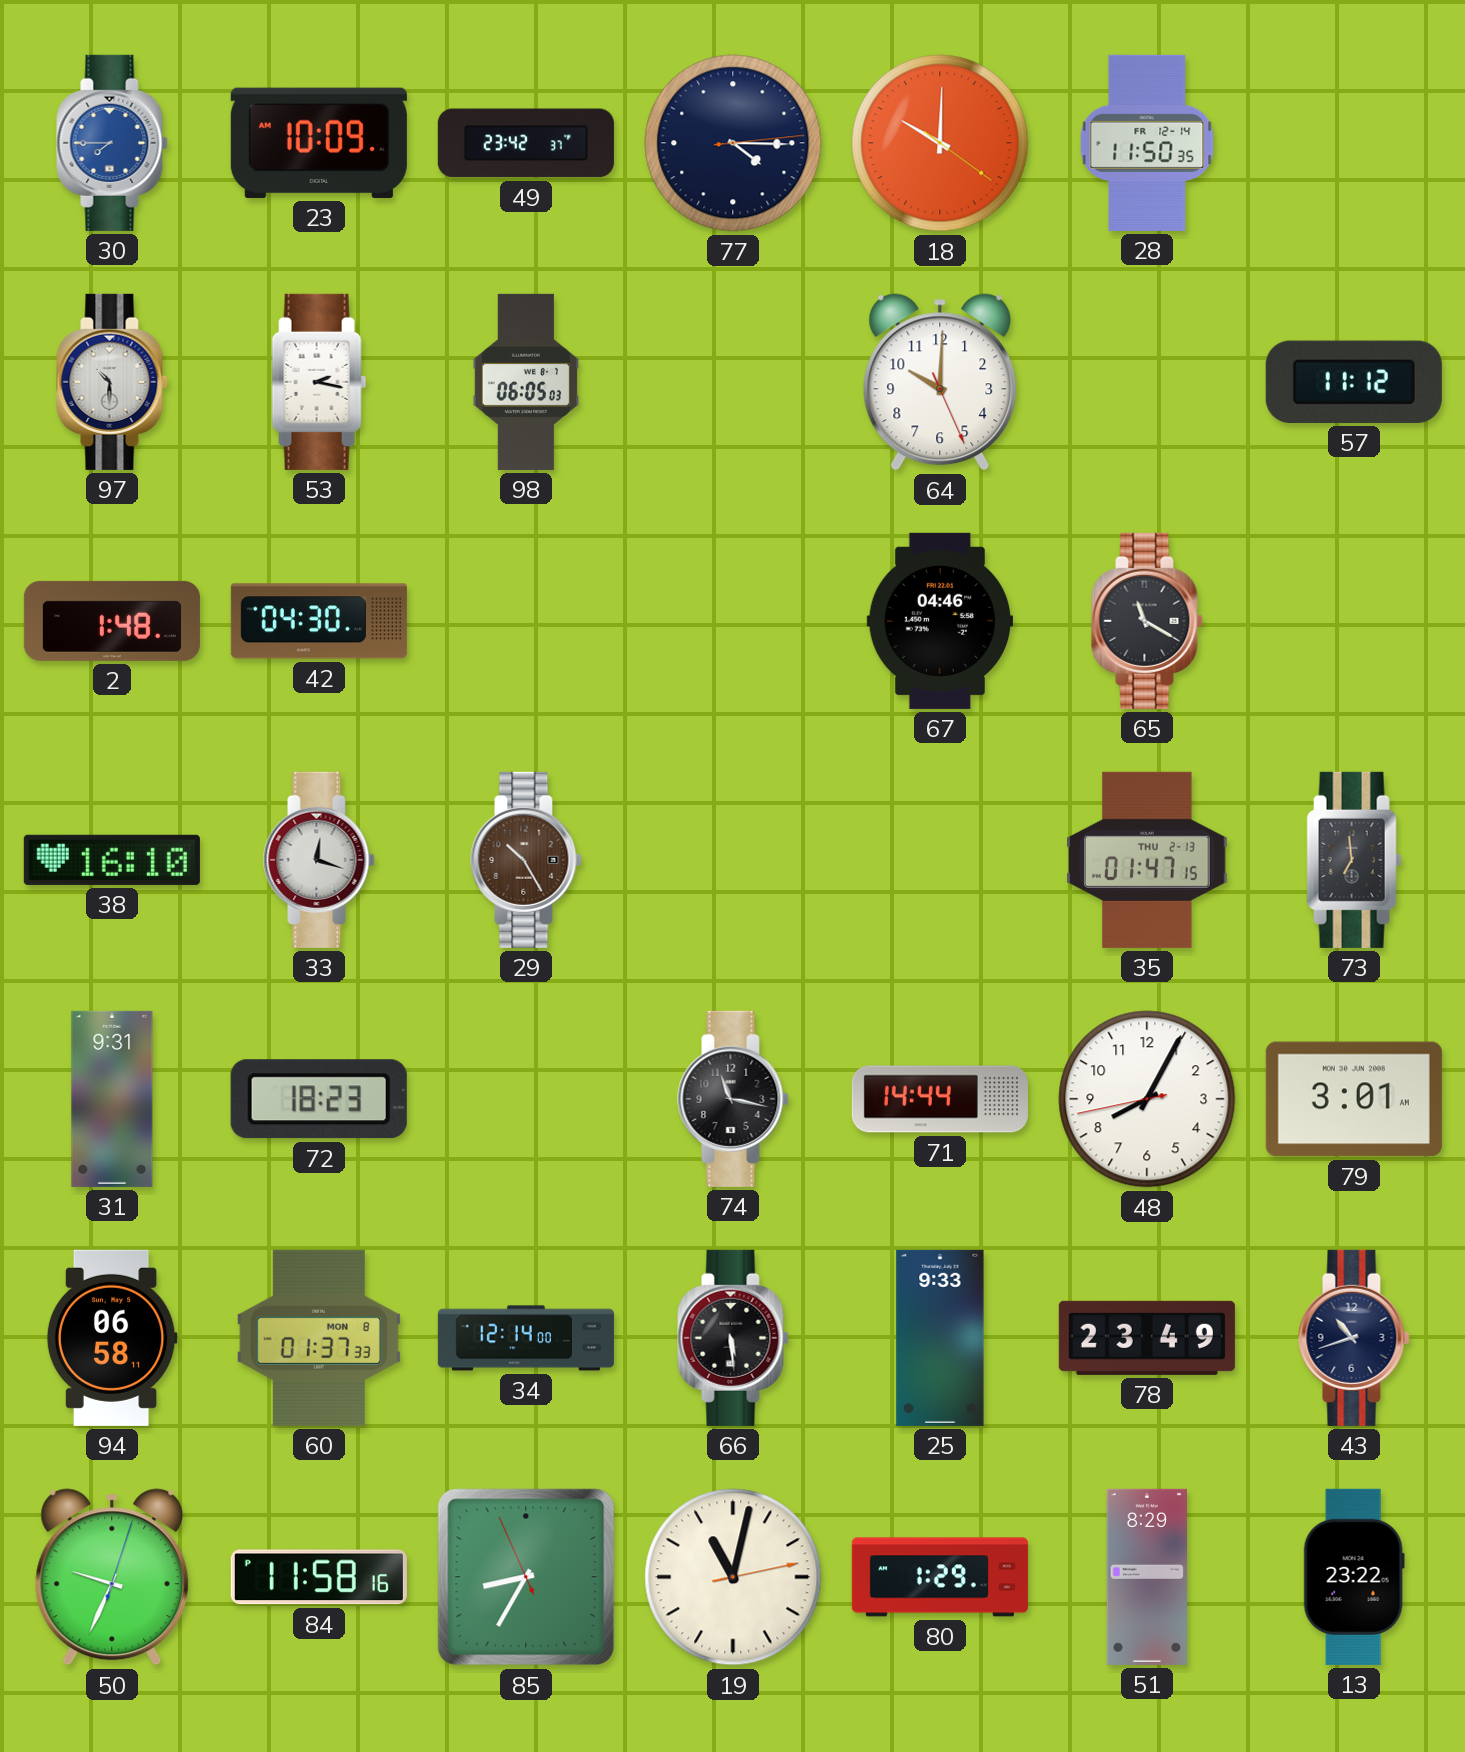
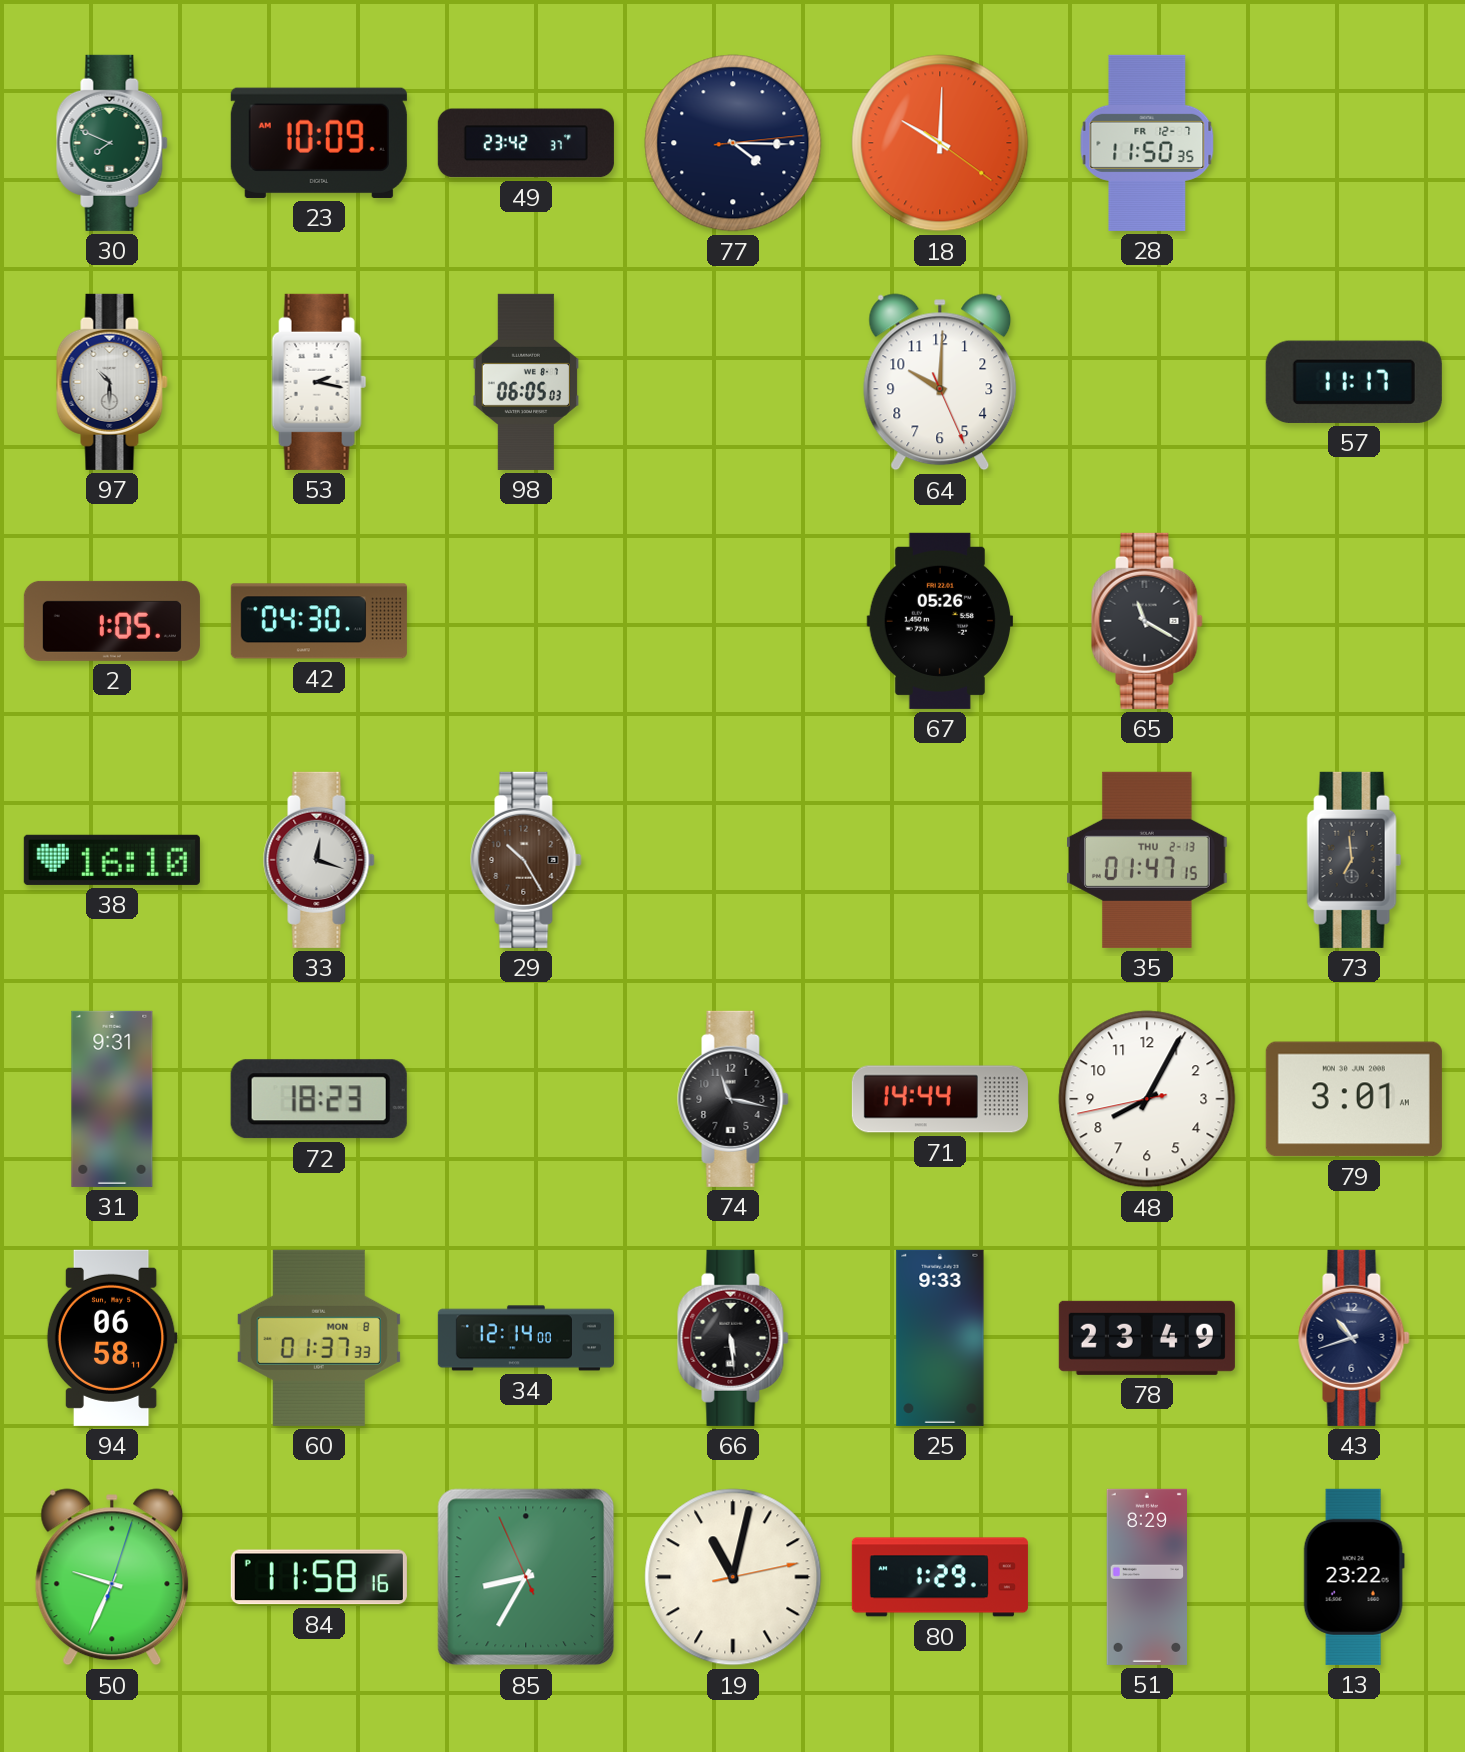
30: 7:45 -> 7:49
30 dial: blue -> green
28 date: FR 12-14 -> FR 12-7
57: 11:12 -> 11:17
2: 1:48 -> 1:05
67: 04:46 -> 05:26
